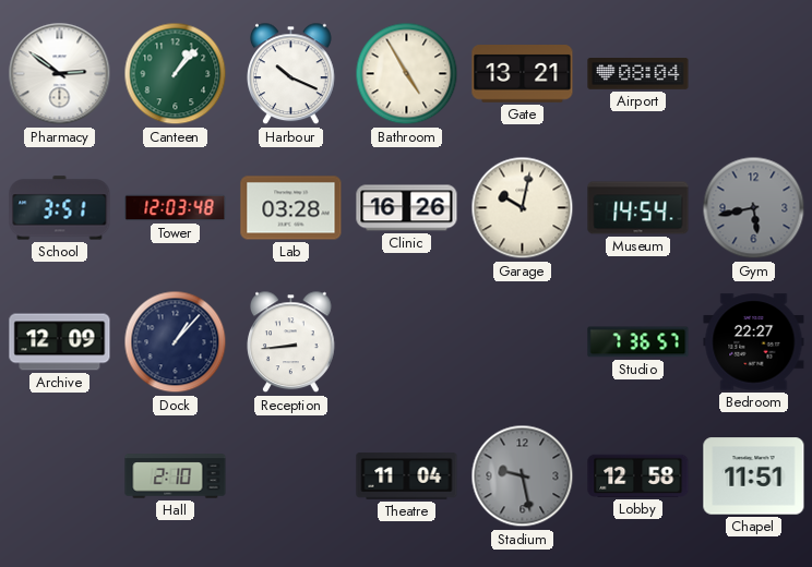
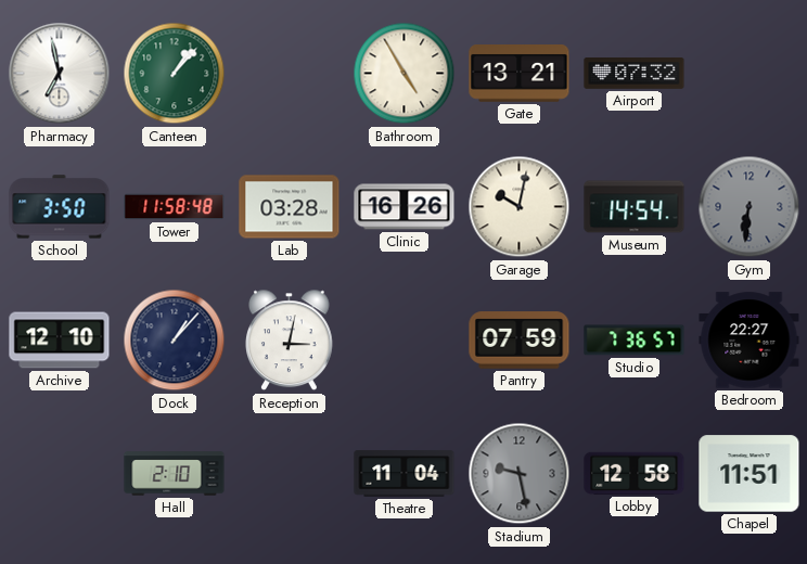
Pharmacy: 2:51 -> 6:58
Harbour: 10:19 -> none
Airport: 08:04 -> 07:32
School: 3:51 -> 3:50
Tower: 12:03 -> 11:58
Gym: 5:43 -> 6:31
Archive: 12:09 -> 12:10
Reception: 8:44 -> 3:02
Pantry: none -> 07:59
